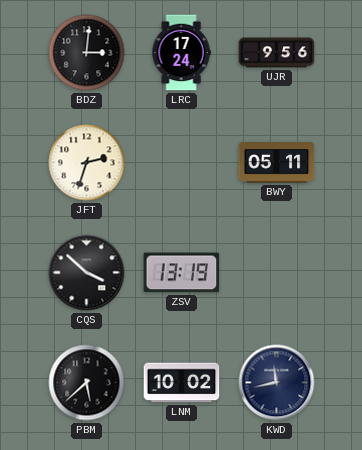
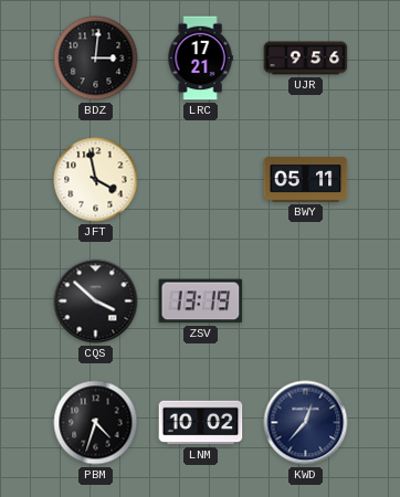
LRC: 17:24 -> 17:21
JFT: 2:33 -> 3:58
PBM: 5:38 -> 4:33
KWD: 11:43 -> 12:37
